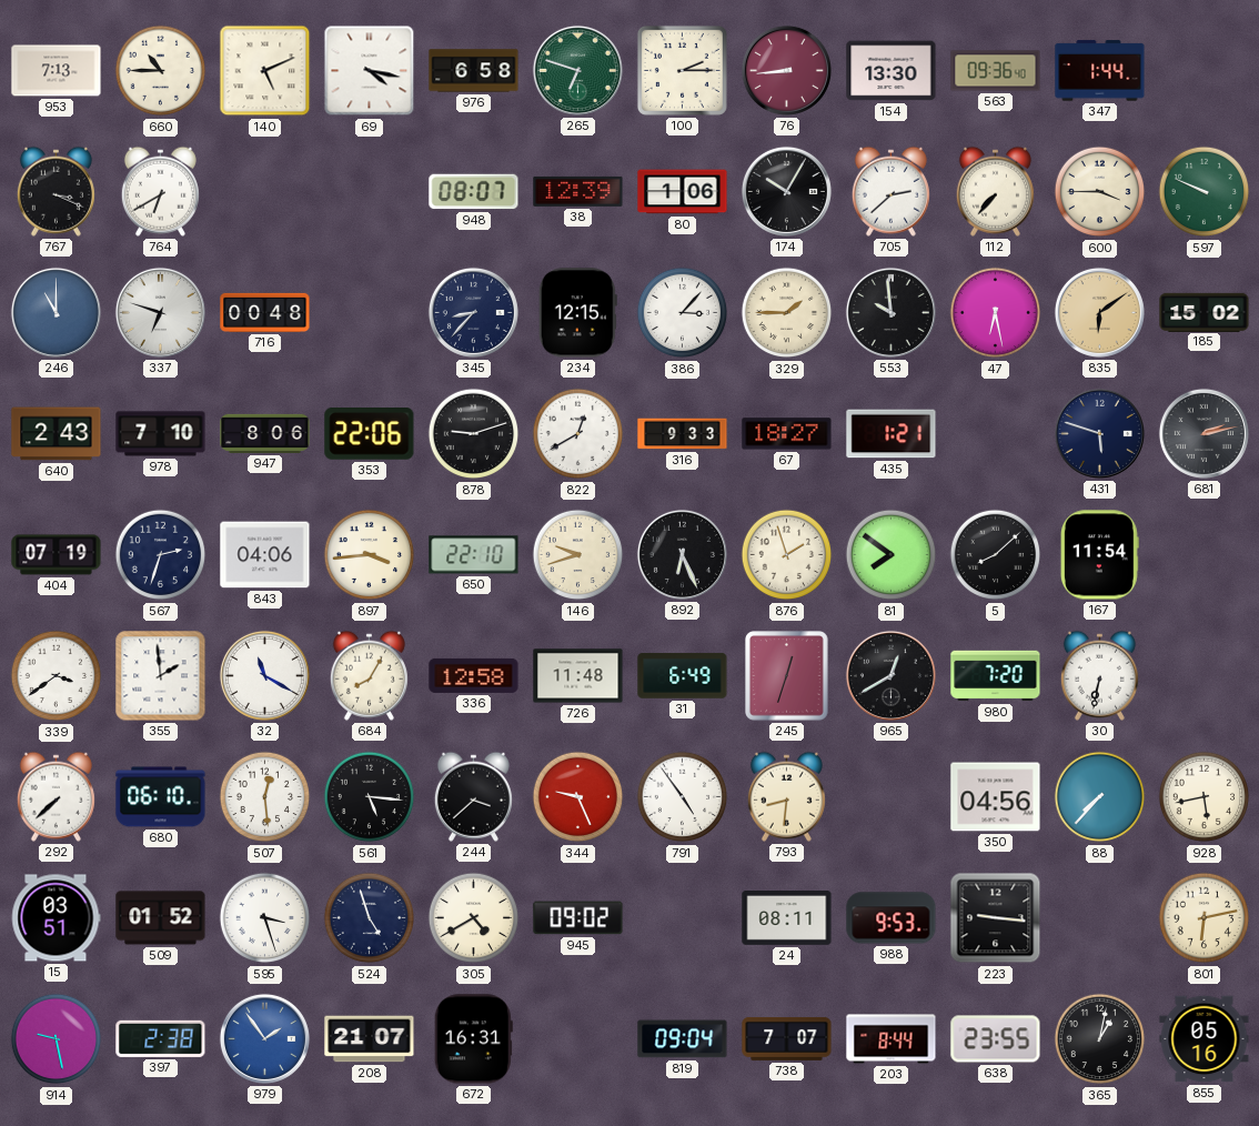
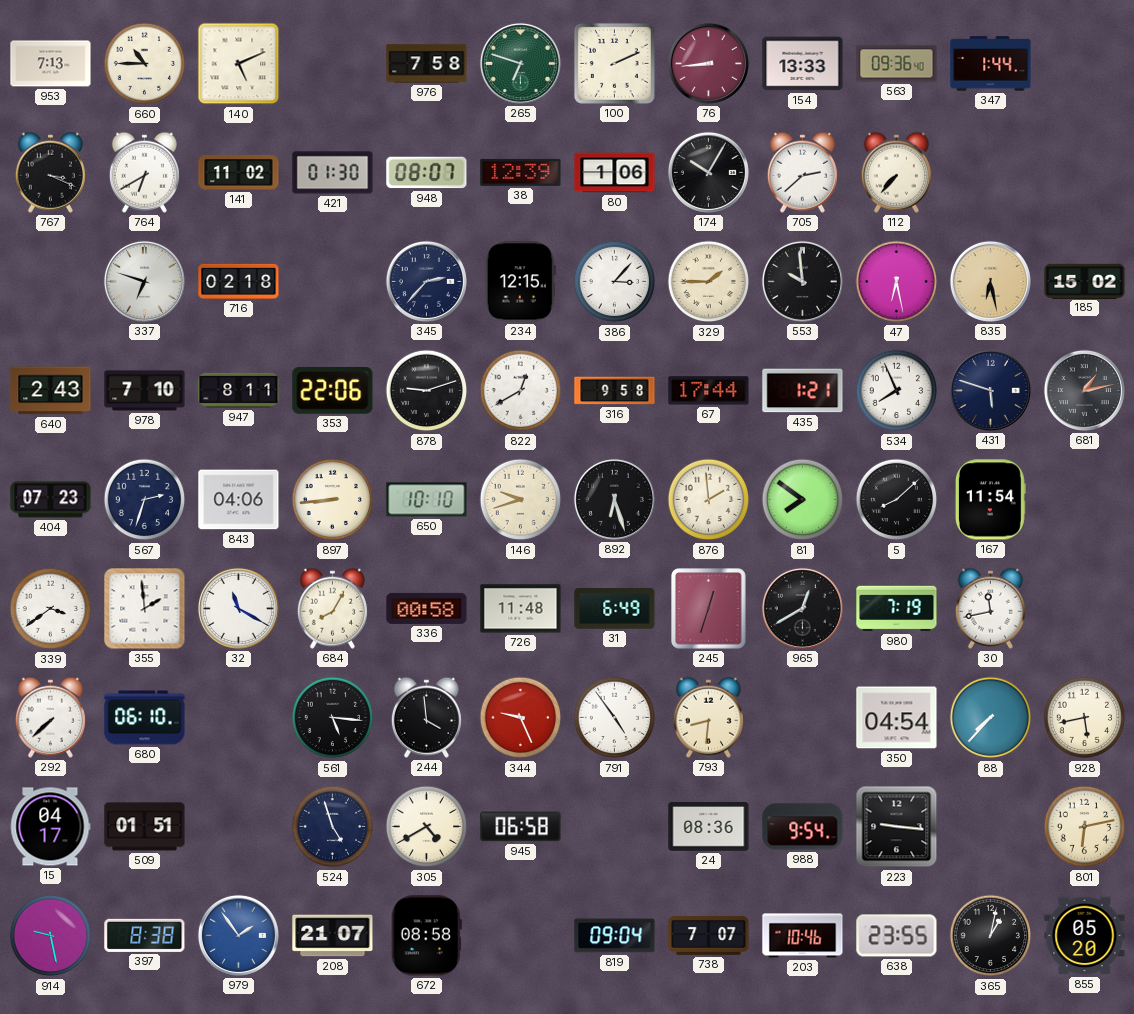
69: 4:17 -> none
976: 6:58 -> 7:58
100: 2:15 -> 2:11
154: 13:30 -> 13:33
141: none -> 11:02
421: none -> 01:30
600: 3:45 -> none
597: 9:49 -> none
246: 11:00 -> none
716: 00:48 -> 02:18
345: 8:37 -> 2:37
835: 6:09 -> 6:28
947: 8:06 -> 8:11
316: 9:33 -> 9:58
67: 18:27 -> 17:44
534: none -> 7:56
681: 2:13 -> 1:13
404: 07:19 -> 07:23
897: 3:44 -> 8:44
650: 22:10 -> 10:10
892: 6:26 -> 6:27
876: 1:57 -> 1:59
336: 12:58 -> 00:58
980: 7:20 -> 7:19
30: 6:32 -> 11:43
507: 12:29 -> none
244: 3:38 -> 3:59
350: 04:56 -> 04:54
15: 03:51 -> 04:17
509: 01:52 -> 01:51
595: 3:27 -> none
945: 09:02 -> 06:58
24: 08:11 -> 08:36
988: 9:53 -> 9:54
397: 2:38 -> 8:38
672: 16:31 -> 08:58
203: 8:44 -> 10:46
855: 05:16 -> 05:20
